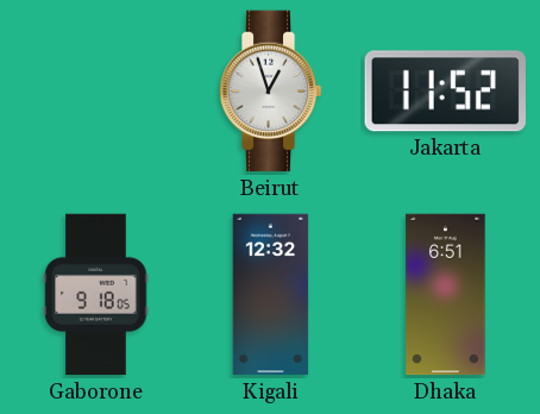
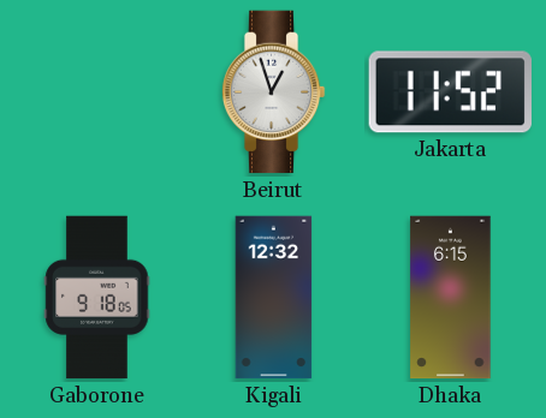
Dhaka: 6:51 -> 6:15
